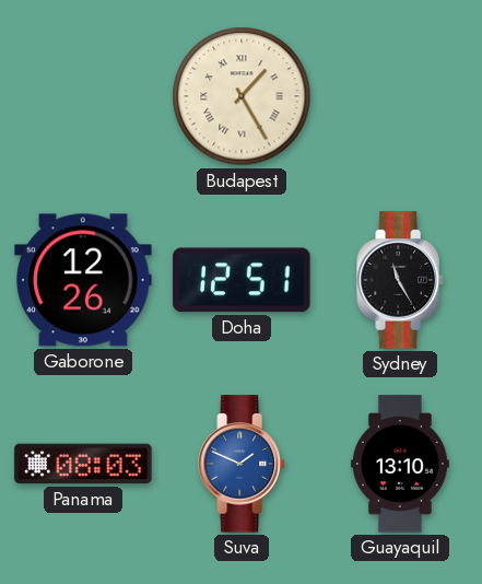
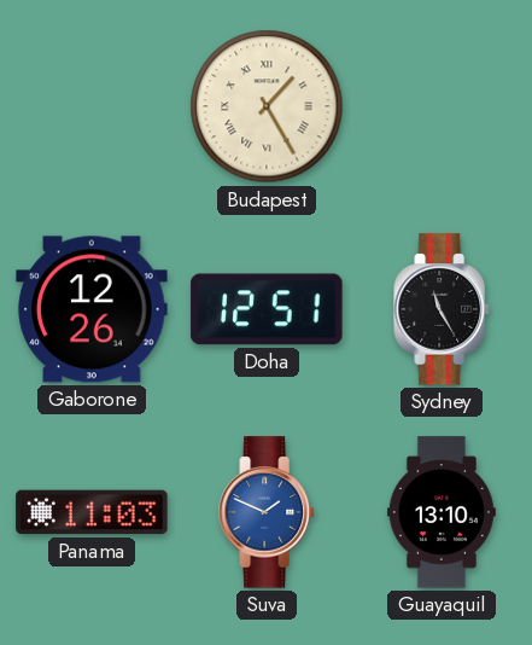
Panama: 08:03 -> 11:03
